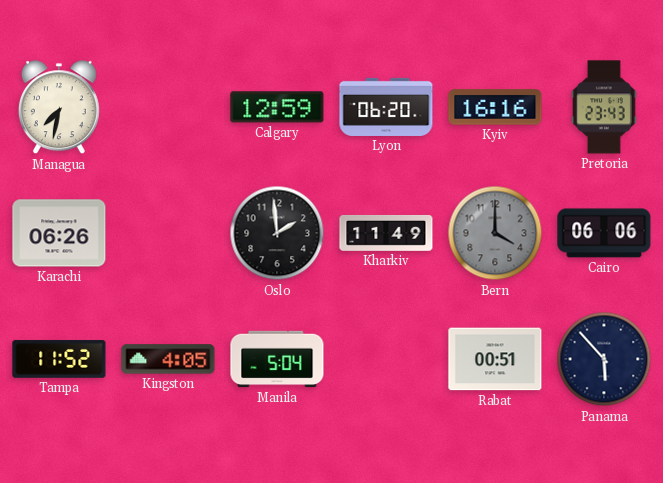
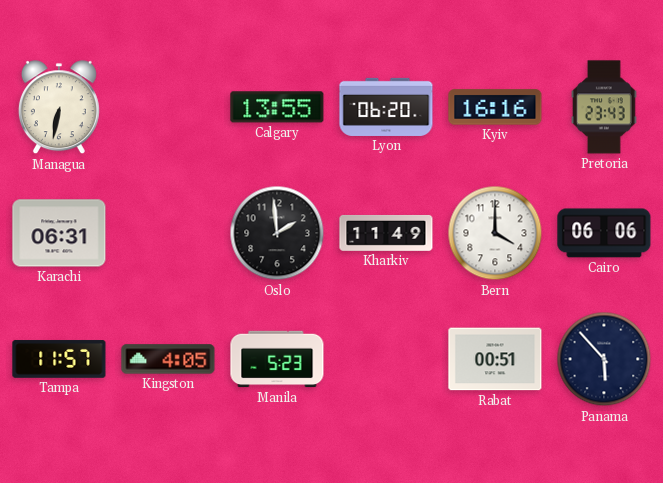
Managua: 7:32 -> 6:32
Calgary: 12:59 -> 13:55
Karachi: 06:26 -> 06:31
Bern dial: grey -> white
Tampa: 11:52 -> 11:57
Manila: 5:04 -> 5:23
